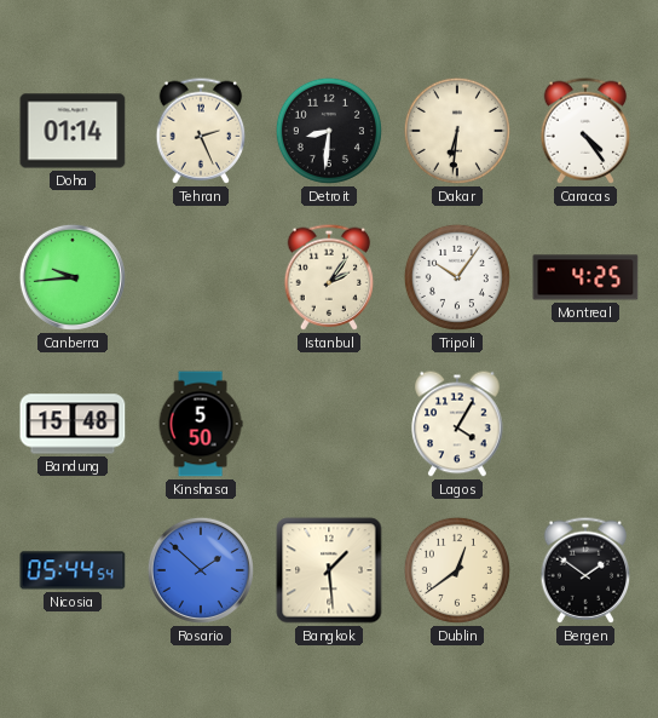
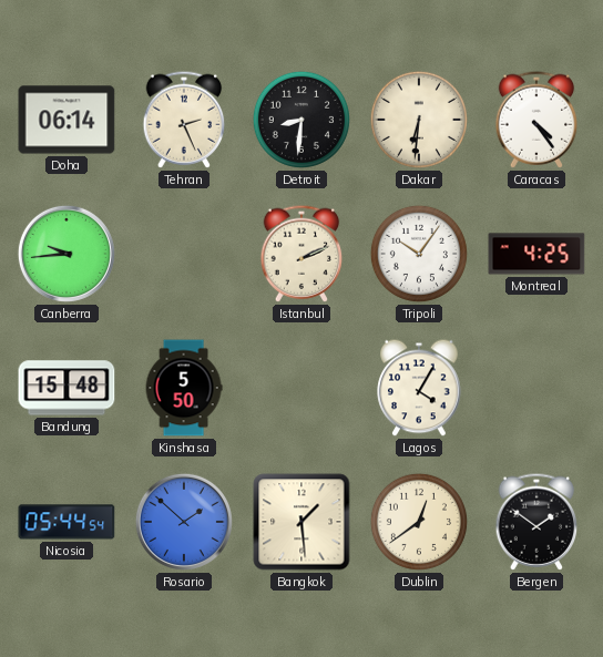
Doha: 01:14 -> 06:14
Istanbul: 2:06 -> 2:11
